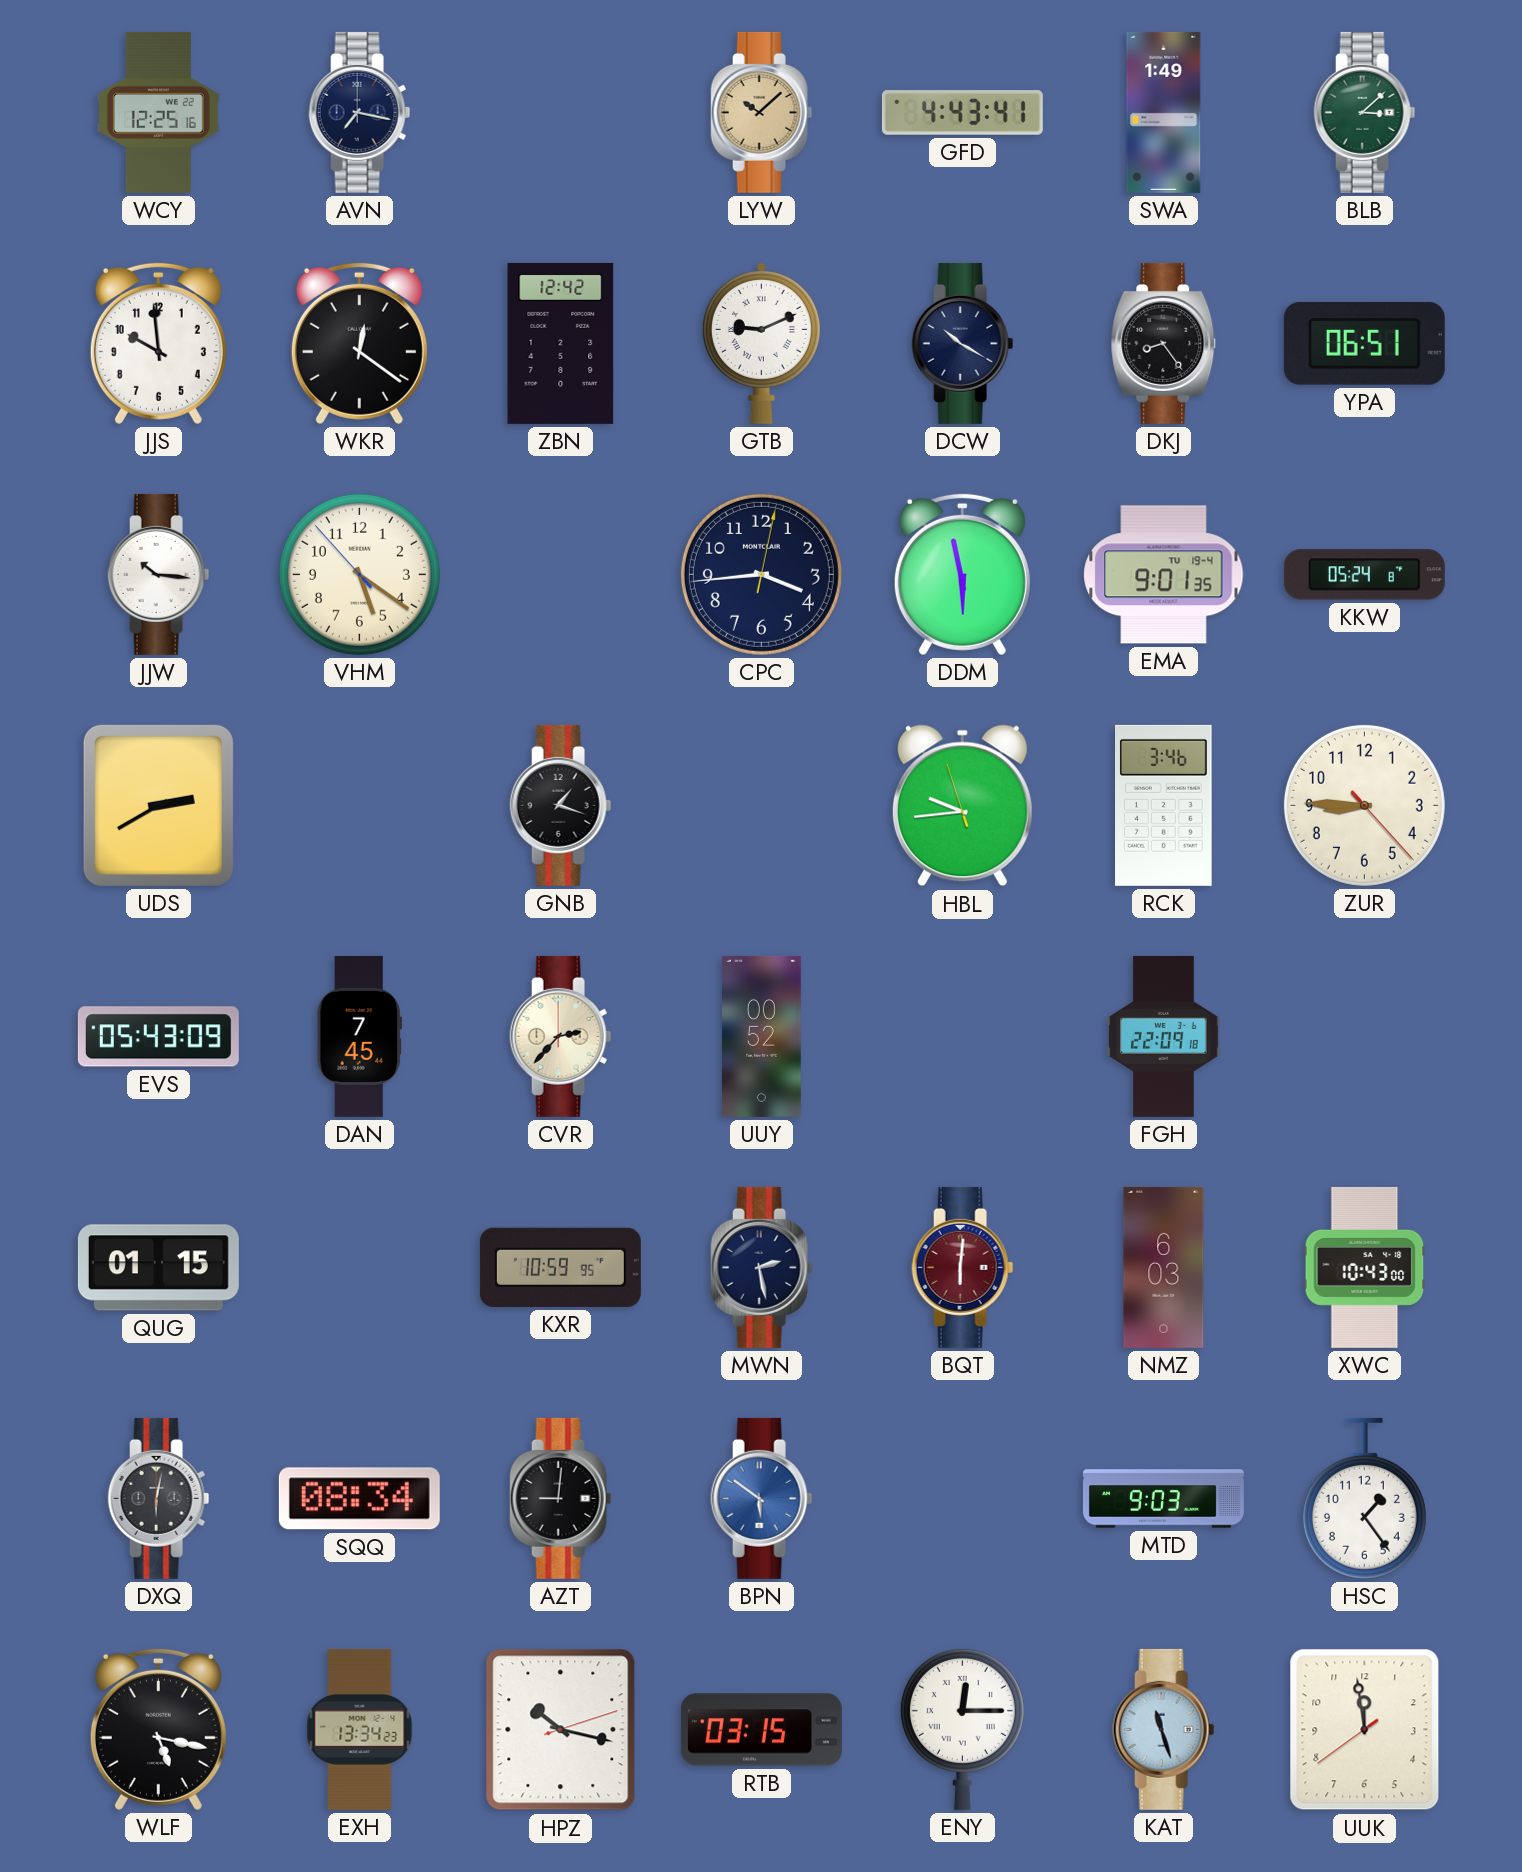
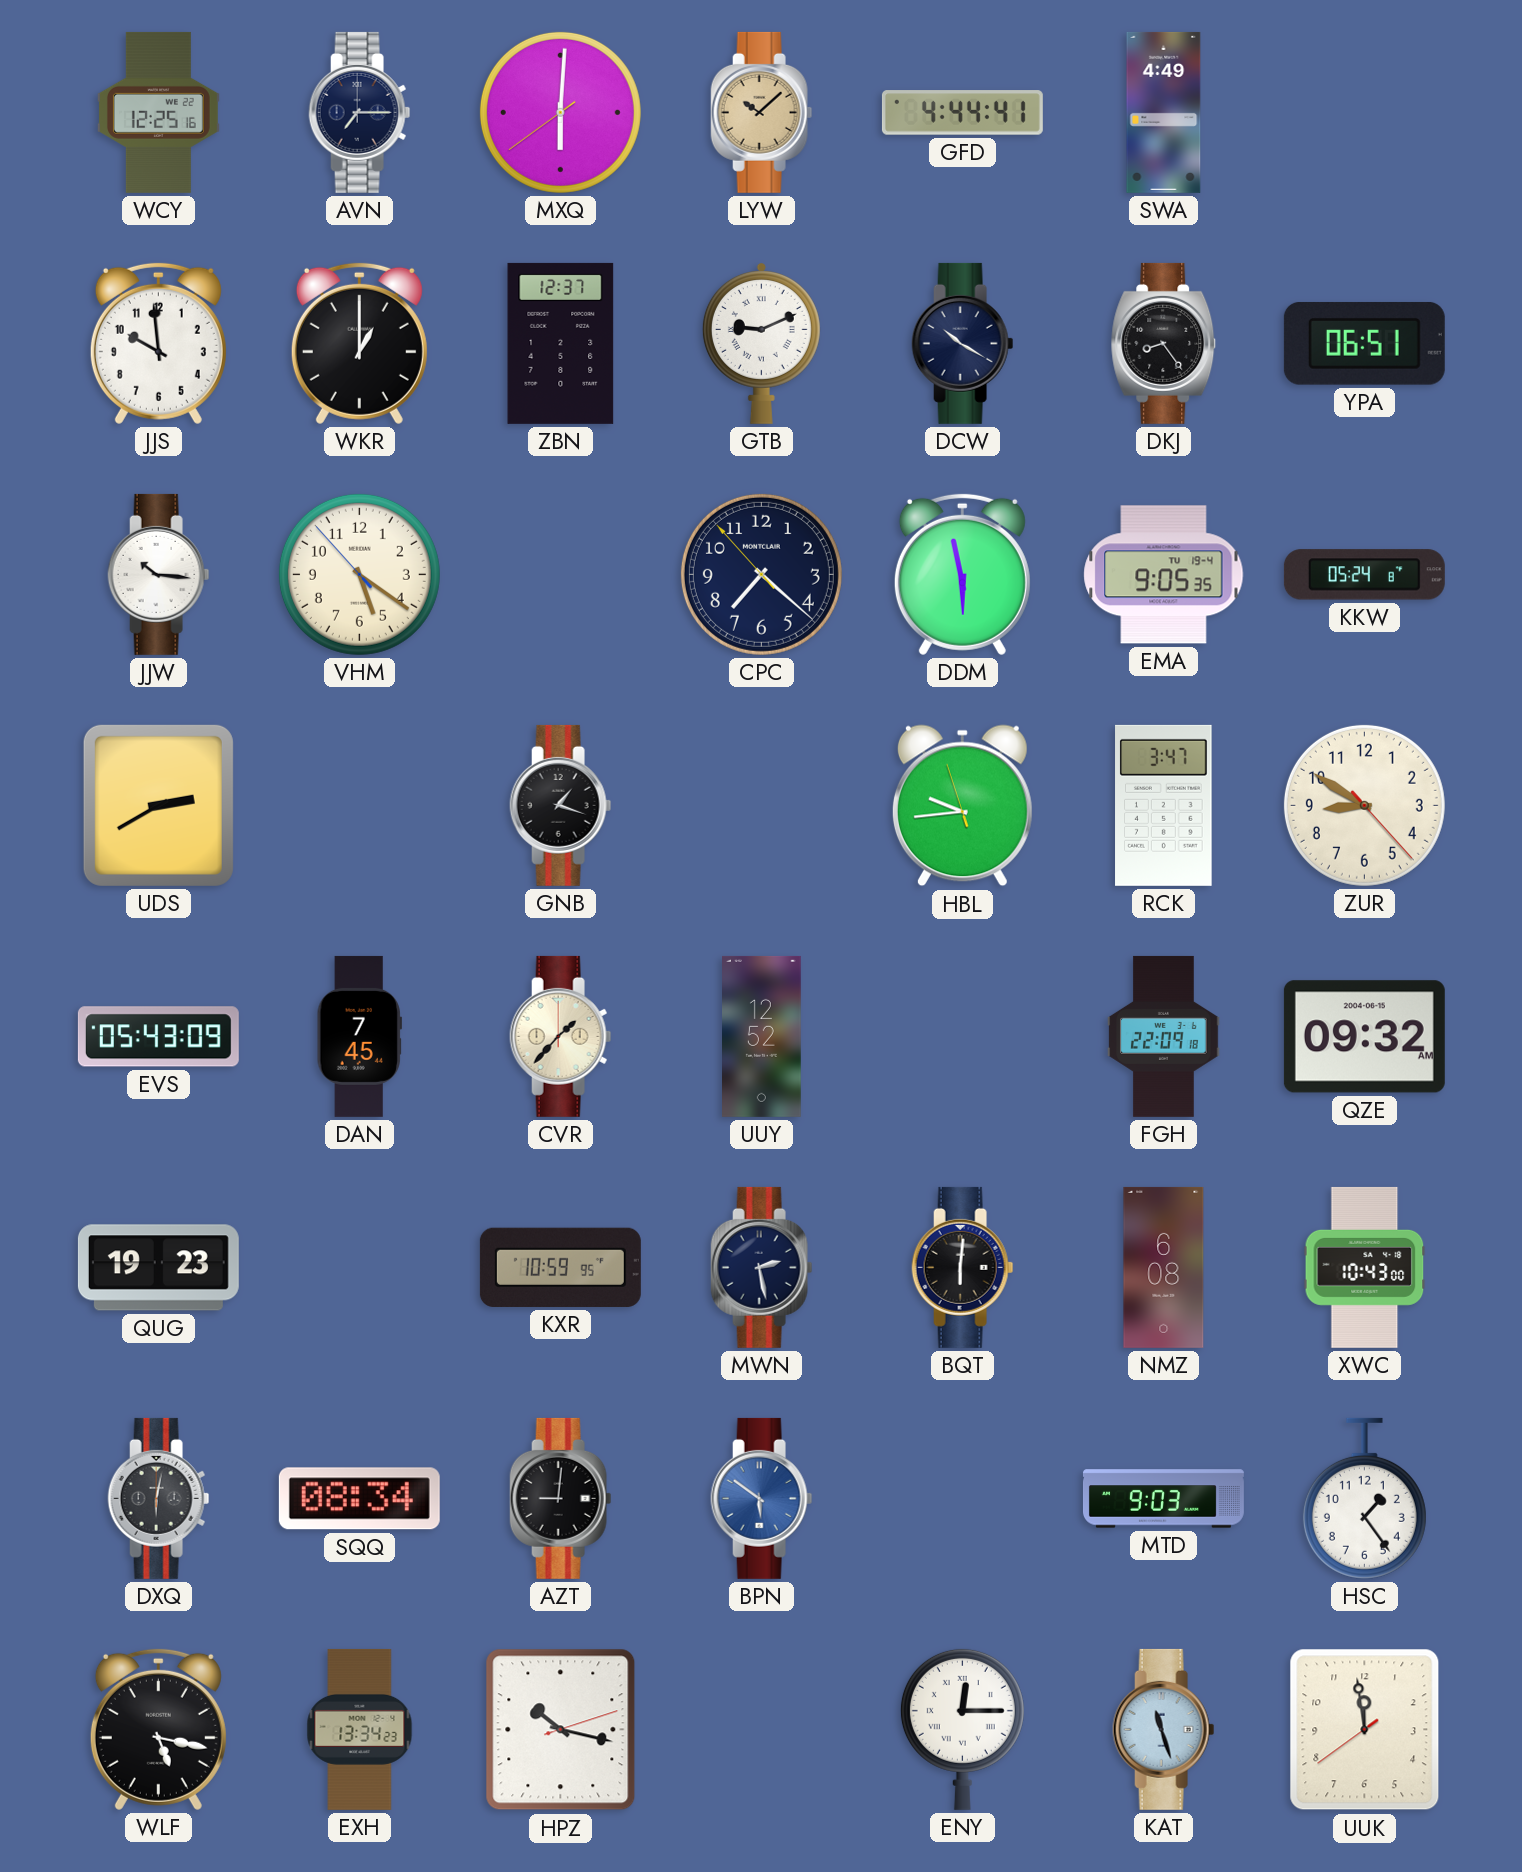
AVN: 7:17 -> 7:15
MXQ: none -> 6:00
GFD: 4:43 -> 4:44
SWA: 1:49 -> 4:49
BLB: 3:08 -> none
WKR: 12:21 -> 1:00
ZBN: 12:42 -> 12:37
CPC: 3:44 -> 7:21
EMA: 9:01 -> 9:05
RCK: 3:46 -> 3:47
ZUR: 8:45 -> 8:50
CVR: 2:37 -> 1:37
UUY: 00:52 -> 12:52
QZE: none -> 09:32
QUG: 01:15 -> 19:23
BQT dial: burgundy -> black
NMZ: 6:03 -> 6:08
RTB: 03:15 -> none
